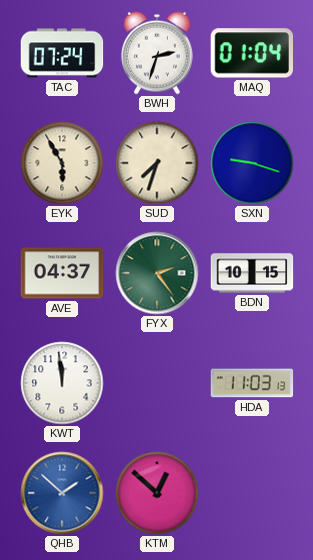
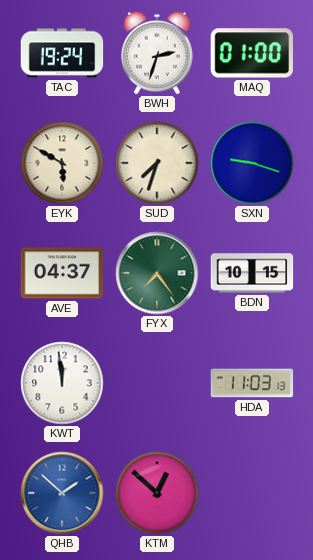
TAC: 07:24 -> 19:24
MAQ: 01:04 -> 01:00
EYK: 5:55 -> 5:50
FYX: 2:24 -> 7:24
